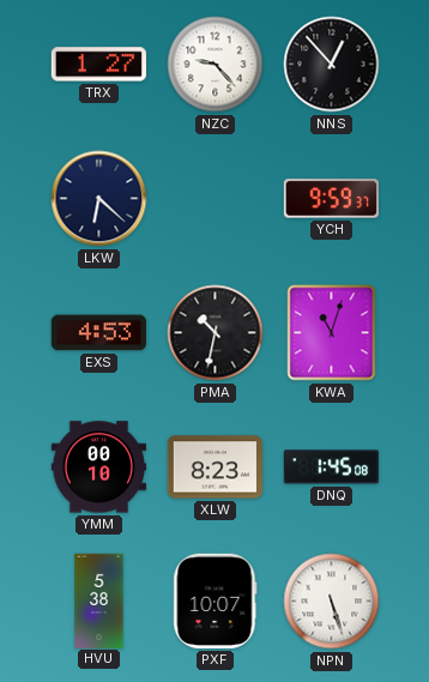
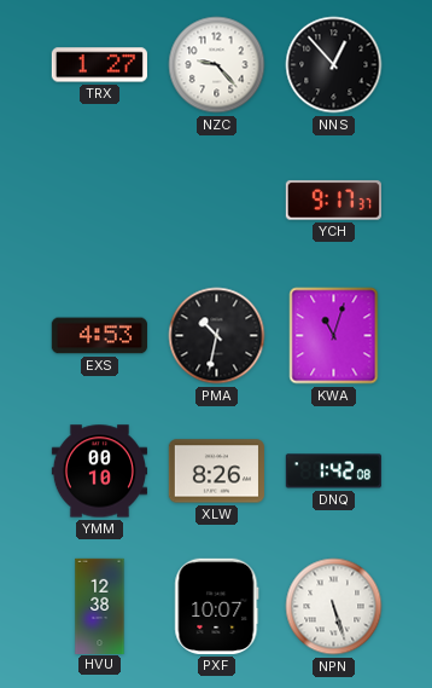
LKW: 6:22 -> none
YCH: 9:59 -> 9:17
XLW: 8:23 -> 8:26
DNQ: 1:45 -> 1:42
HVU: 5:38 -> 12:38
